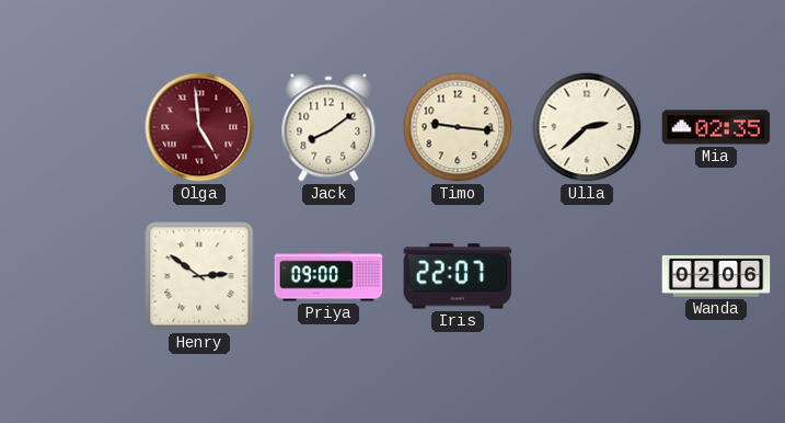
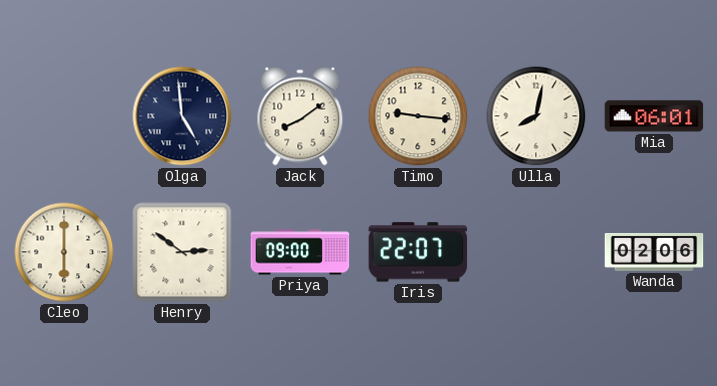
Olga dial: burgundy -> navy
Ulla: 2:38 -> 8:02
Mia: 02:35 -> 06:01
Cleo: none -> 6:00
